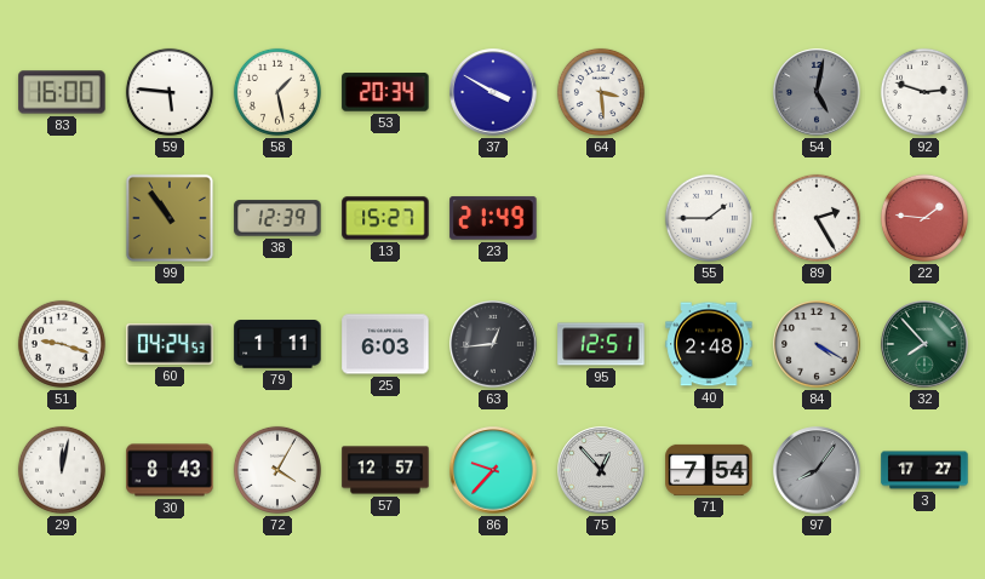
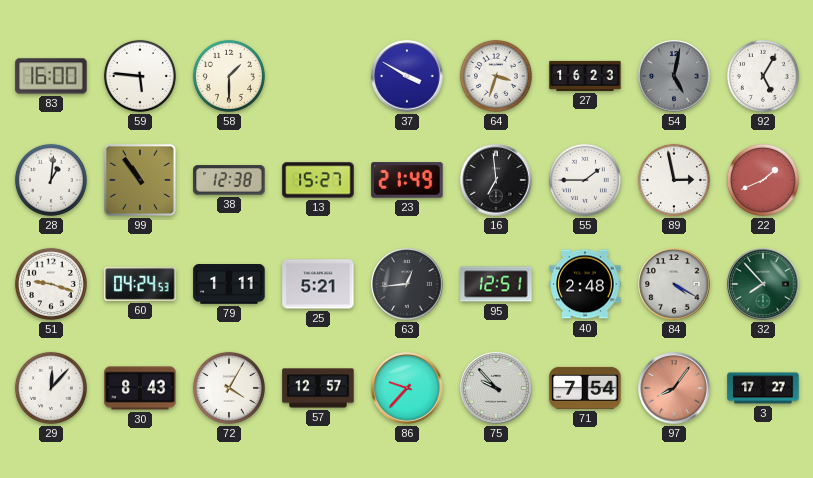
58: 1:28 -> 1:30
53: 20:34 -> none
64: 3:29 -> 3:33
27: none -> 16:23
92: 2:48 -> 5:05
28: none -> 1:01
38: 12:39 -> 12:38
16: none -> 6:59
89: 2:25 -> 2:58
22: 1:46 -> 1:41
25: 6:03 -> 5:21
29: 12:02 -> 12:07
75: 12:53 -> 9:53
97 dial: grey -> salmon
